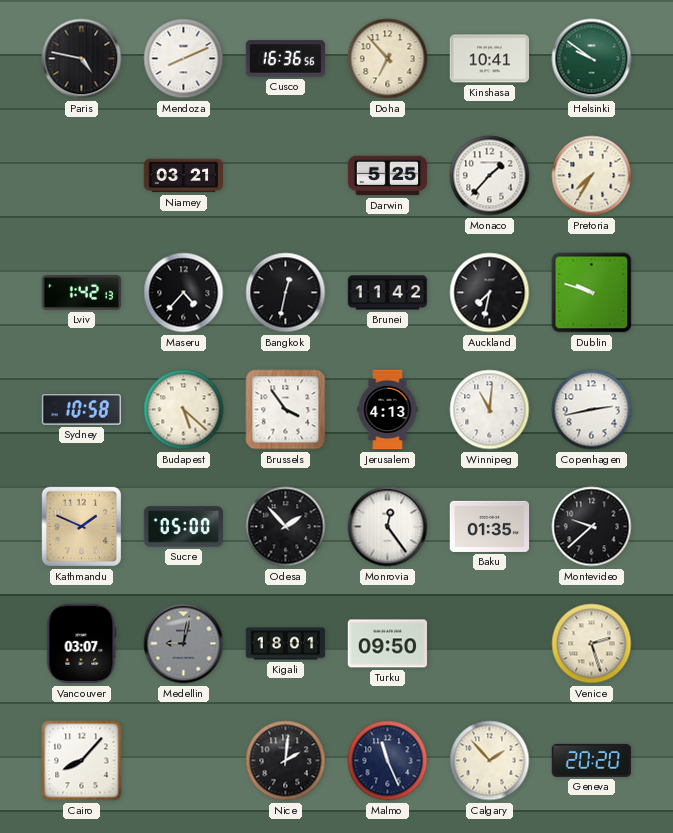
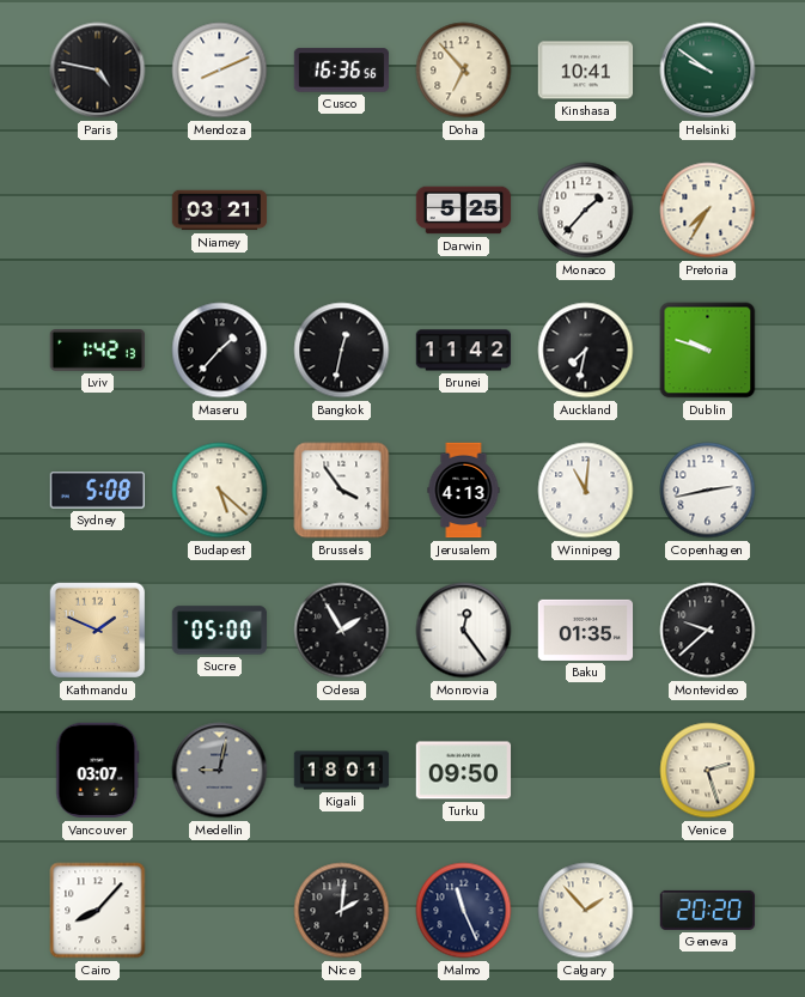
Maseru: 4:37 -> 1:37
Sydney: 10:58 -> 5:08
Odesa: 1:53 -> 1:55
